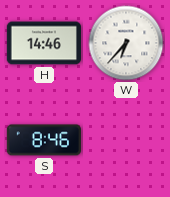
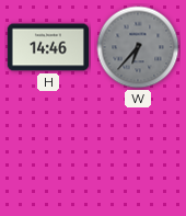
W dial: white -> grey
S: 8:46 -> none
